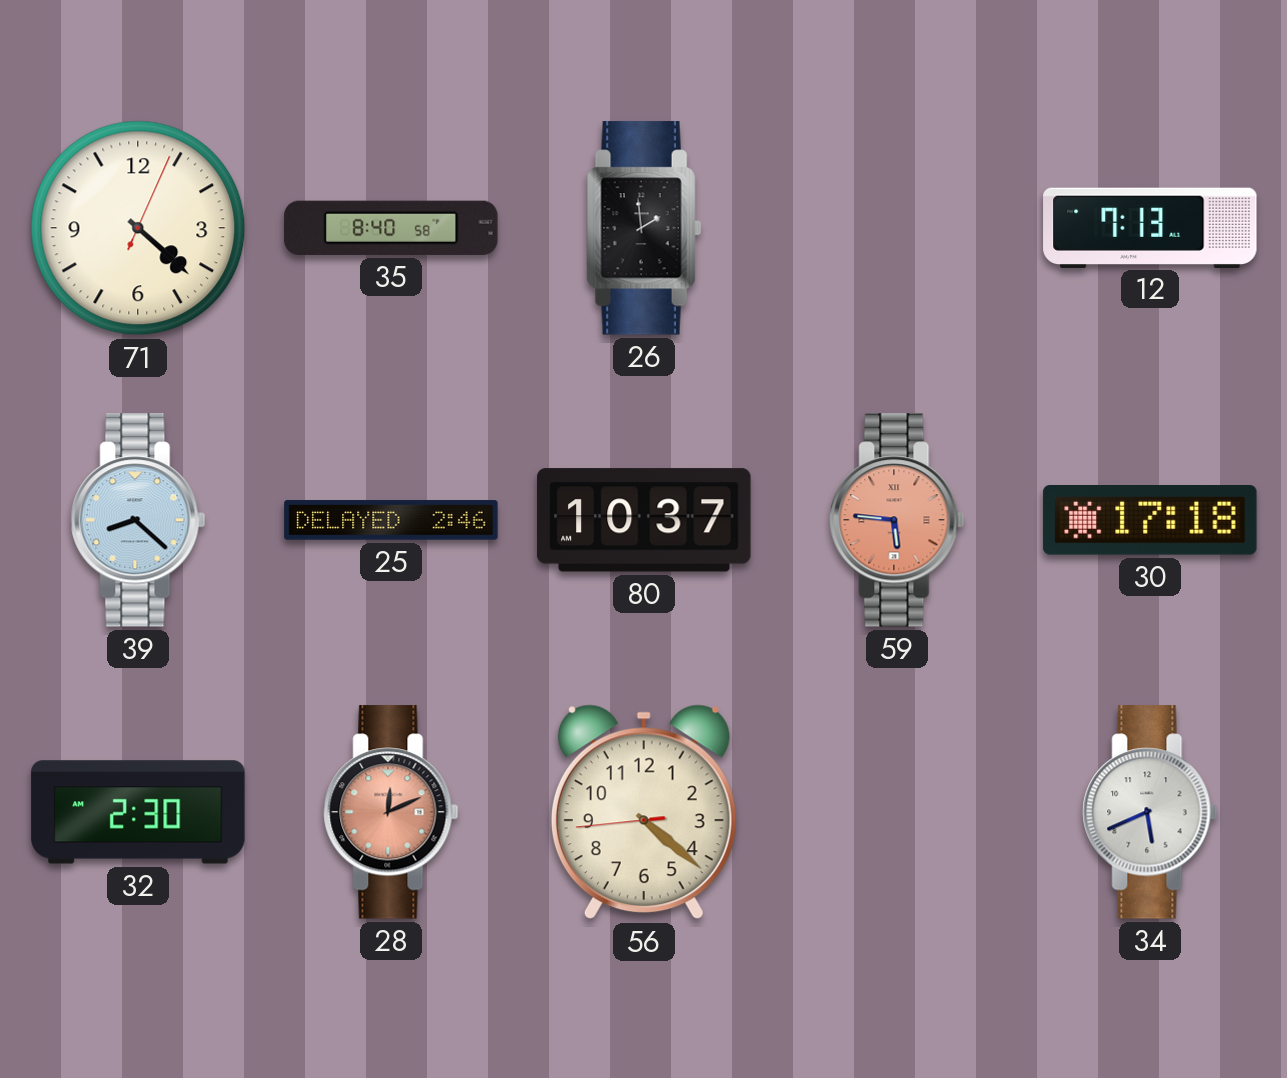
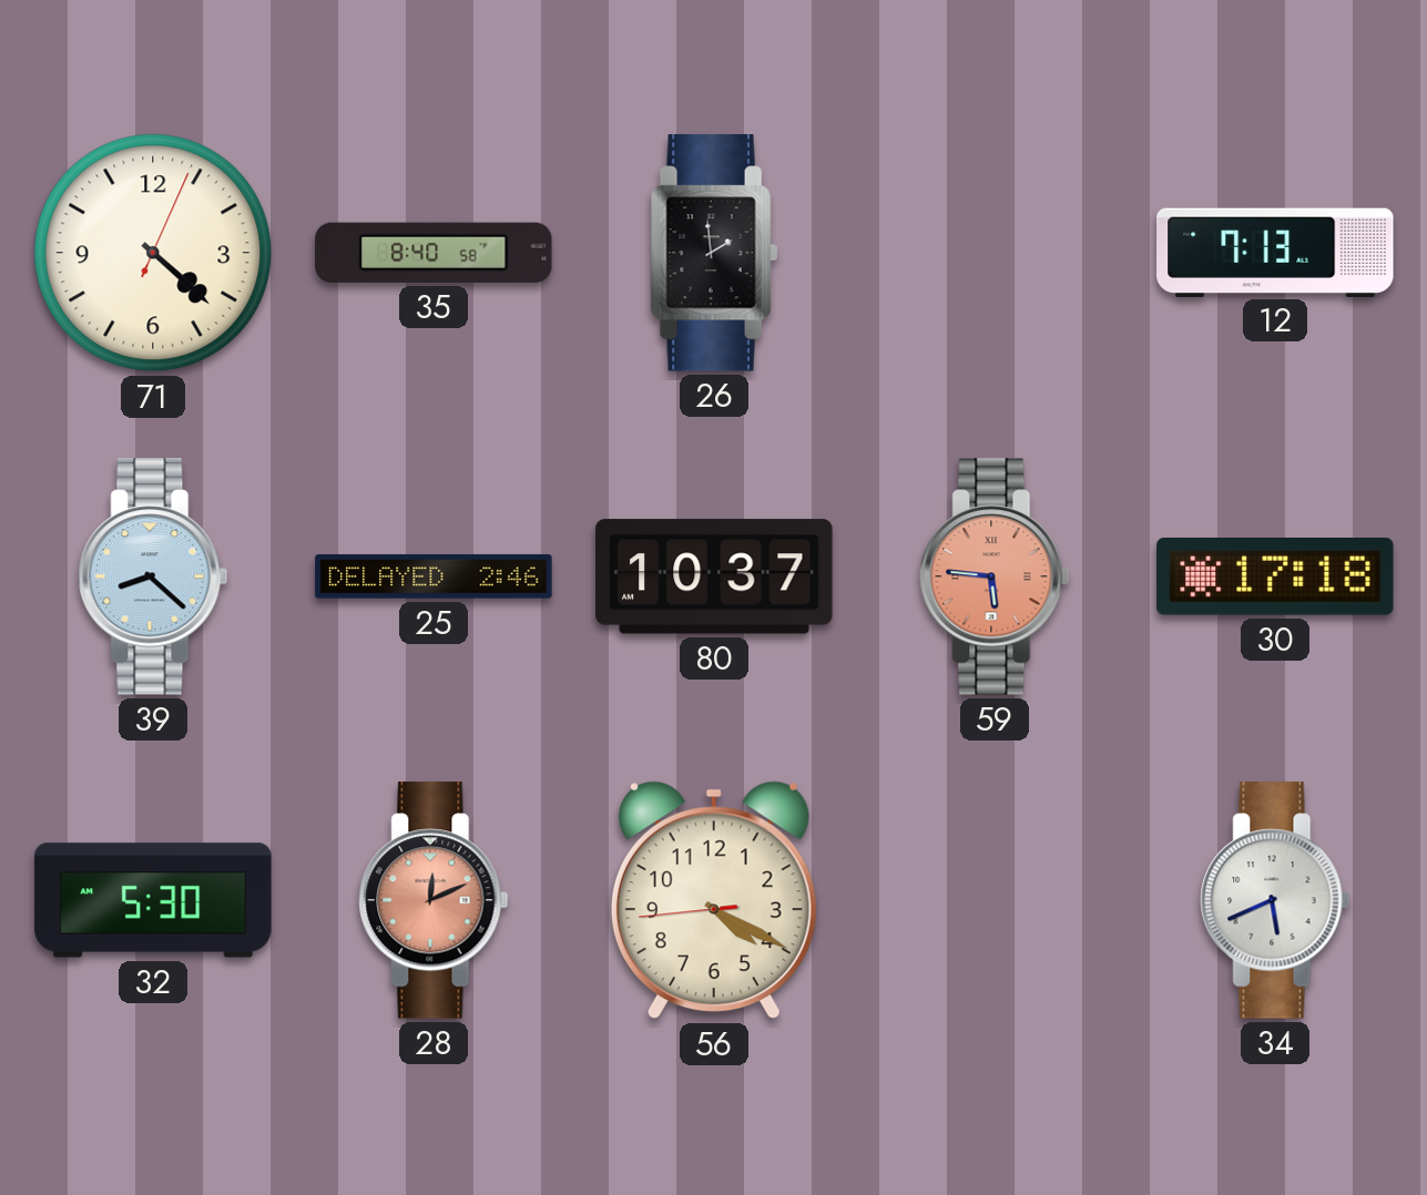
32: 2:30 -> 5:30
56: 4:21 -> 4:19
